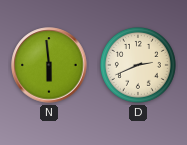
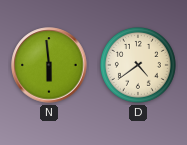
D: 2:41 -> 4:39
